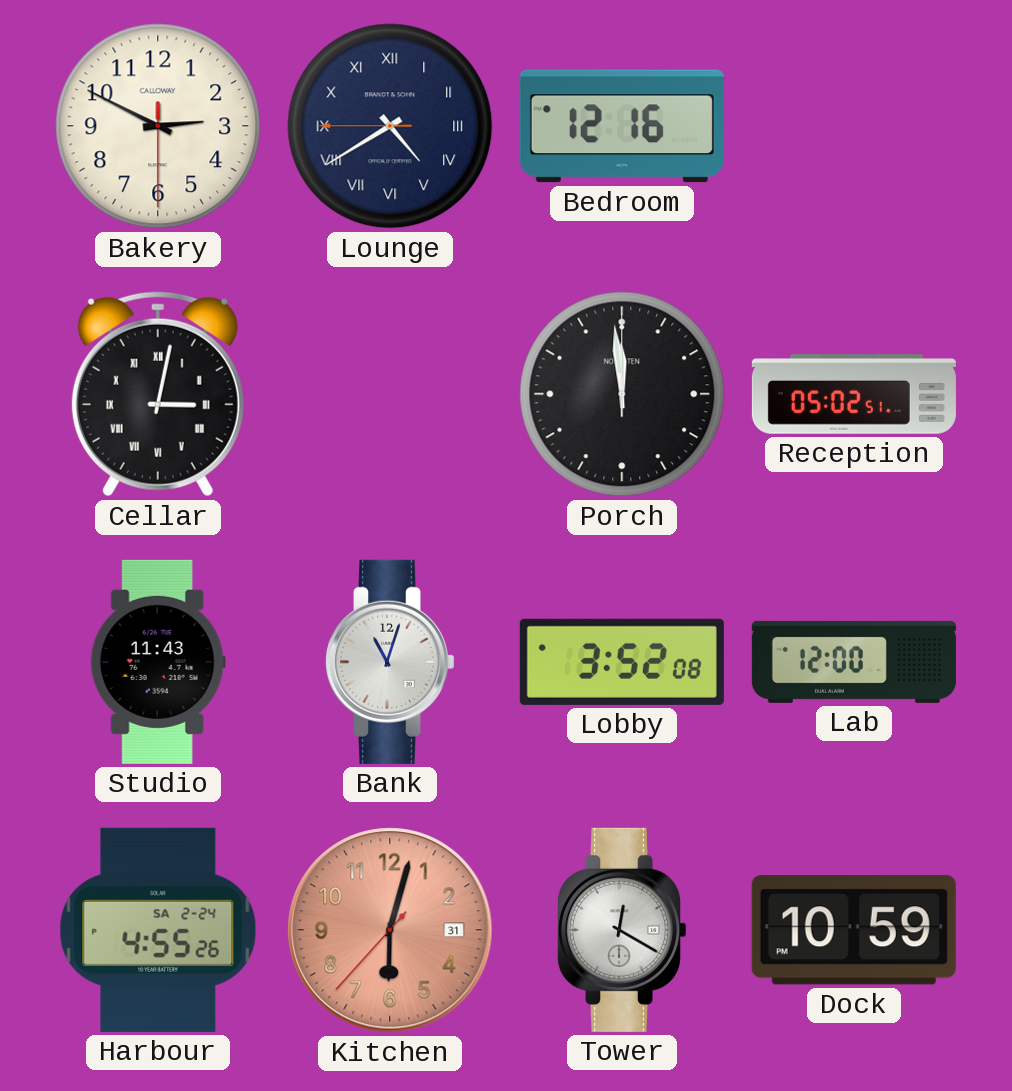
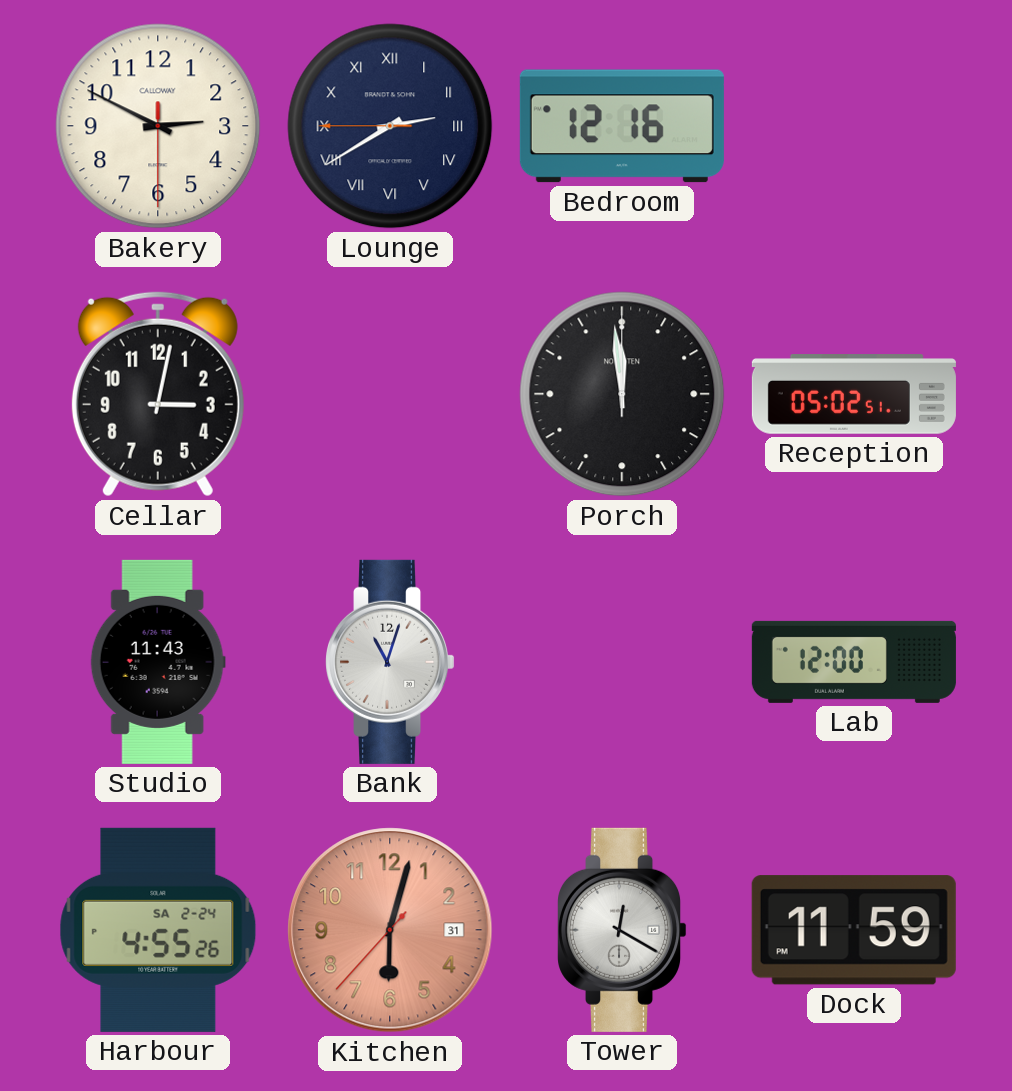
Lounge: 4:39 -> 2:39
Cellar numerals: Roman -> Arabic
Lobby: 3:52 -> none
Dock: 10:59 -> 11:59
